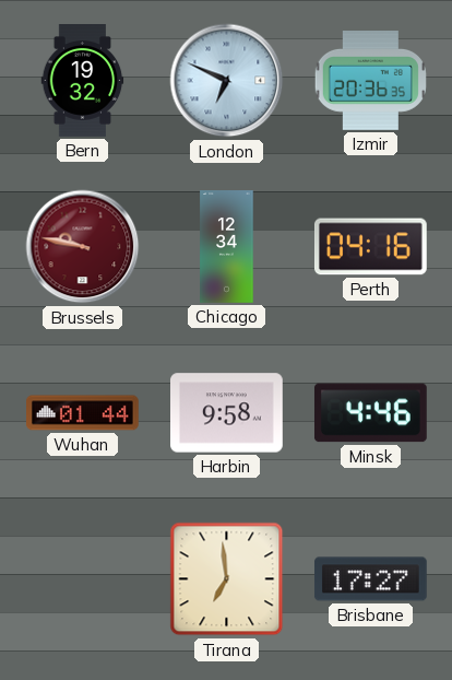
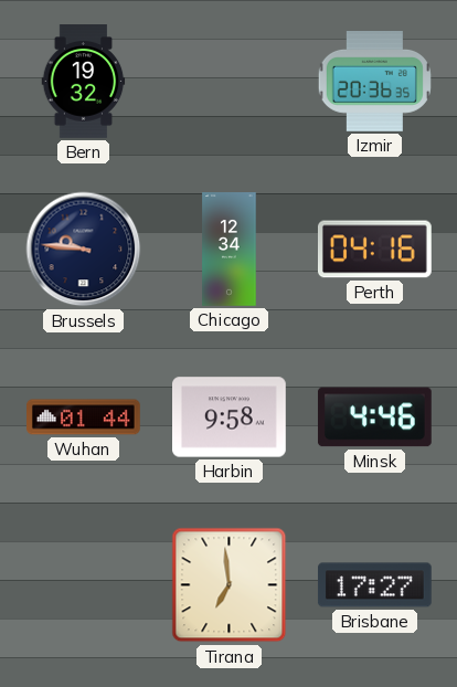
London: 6:49 -> none
Brussels: 9:47 -> 9:46
Brussels dial: burgundy -> navy
